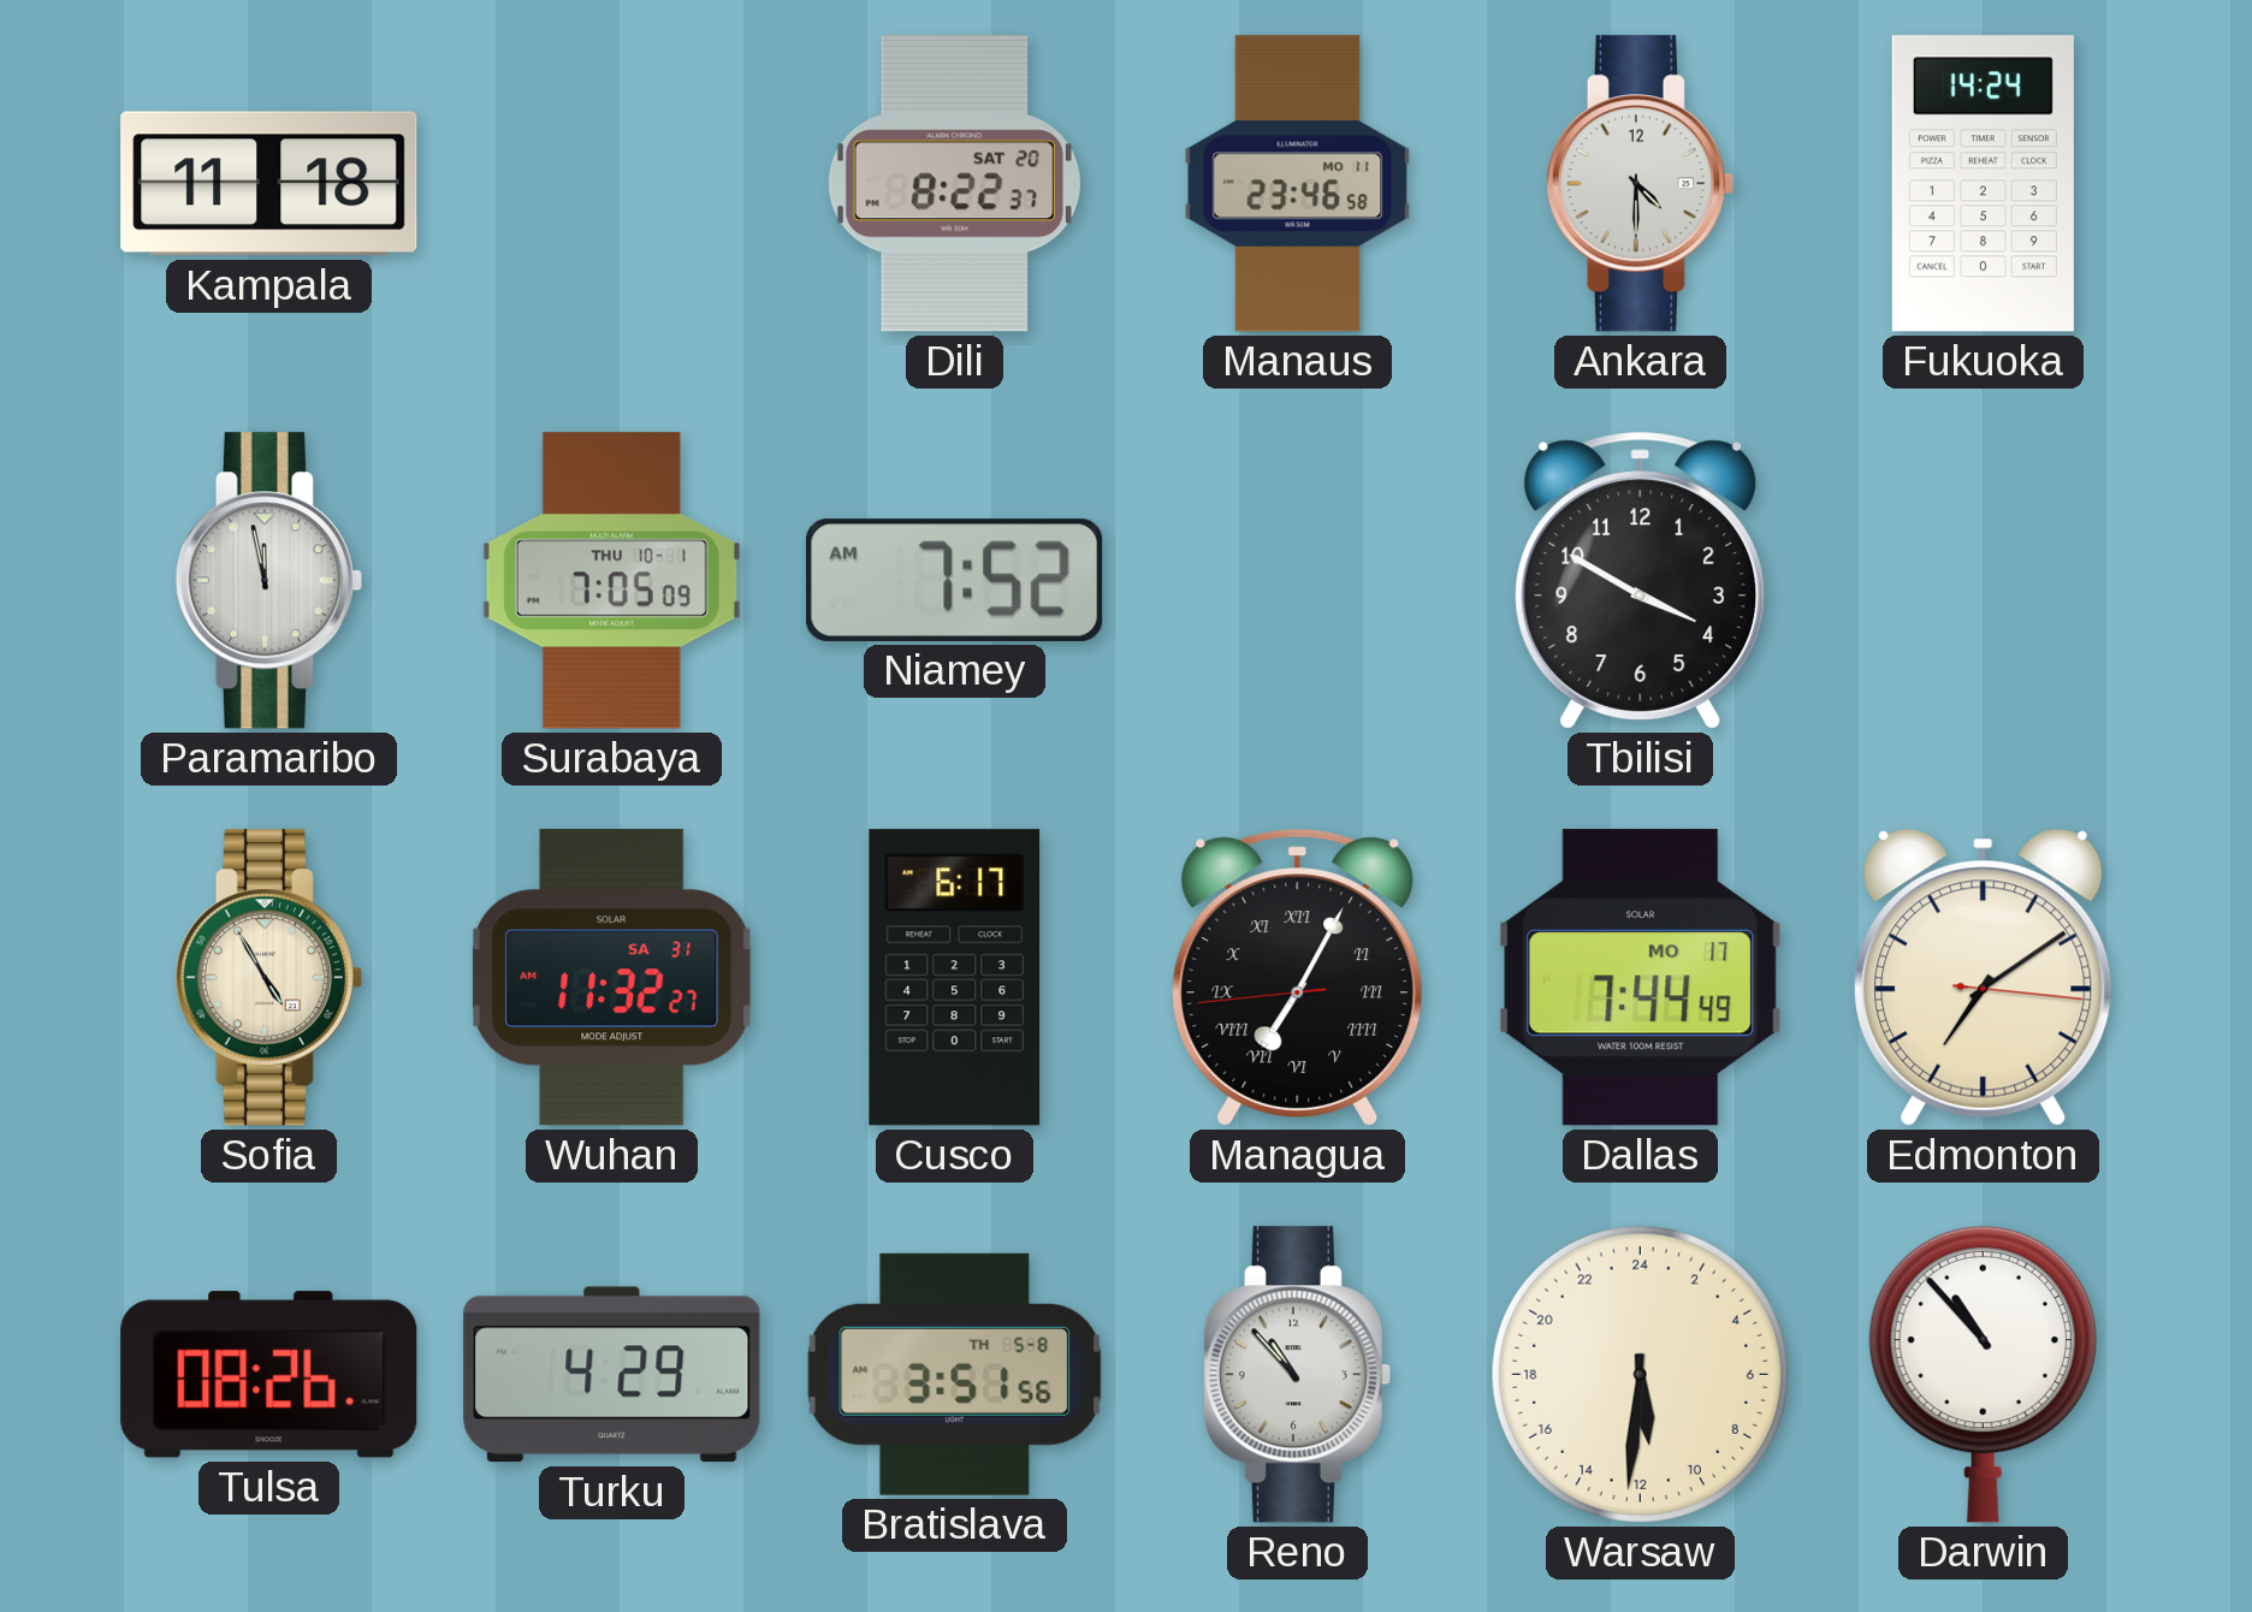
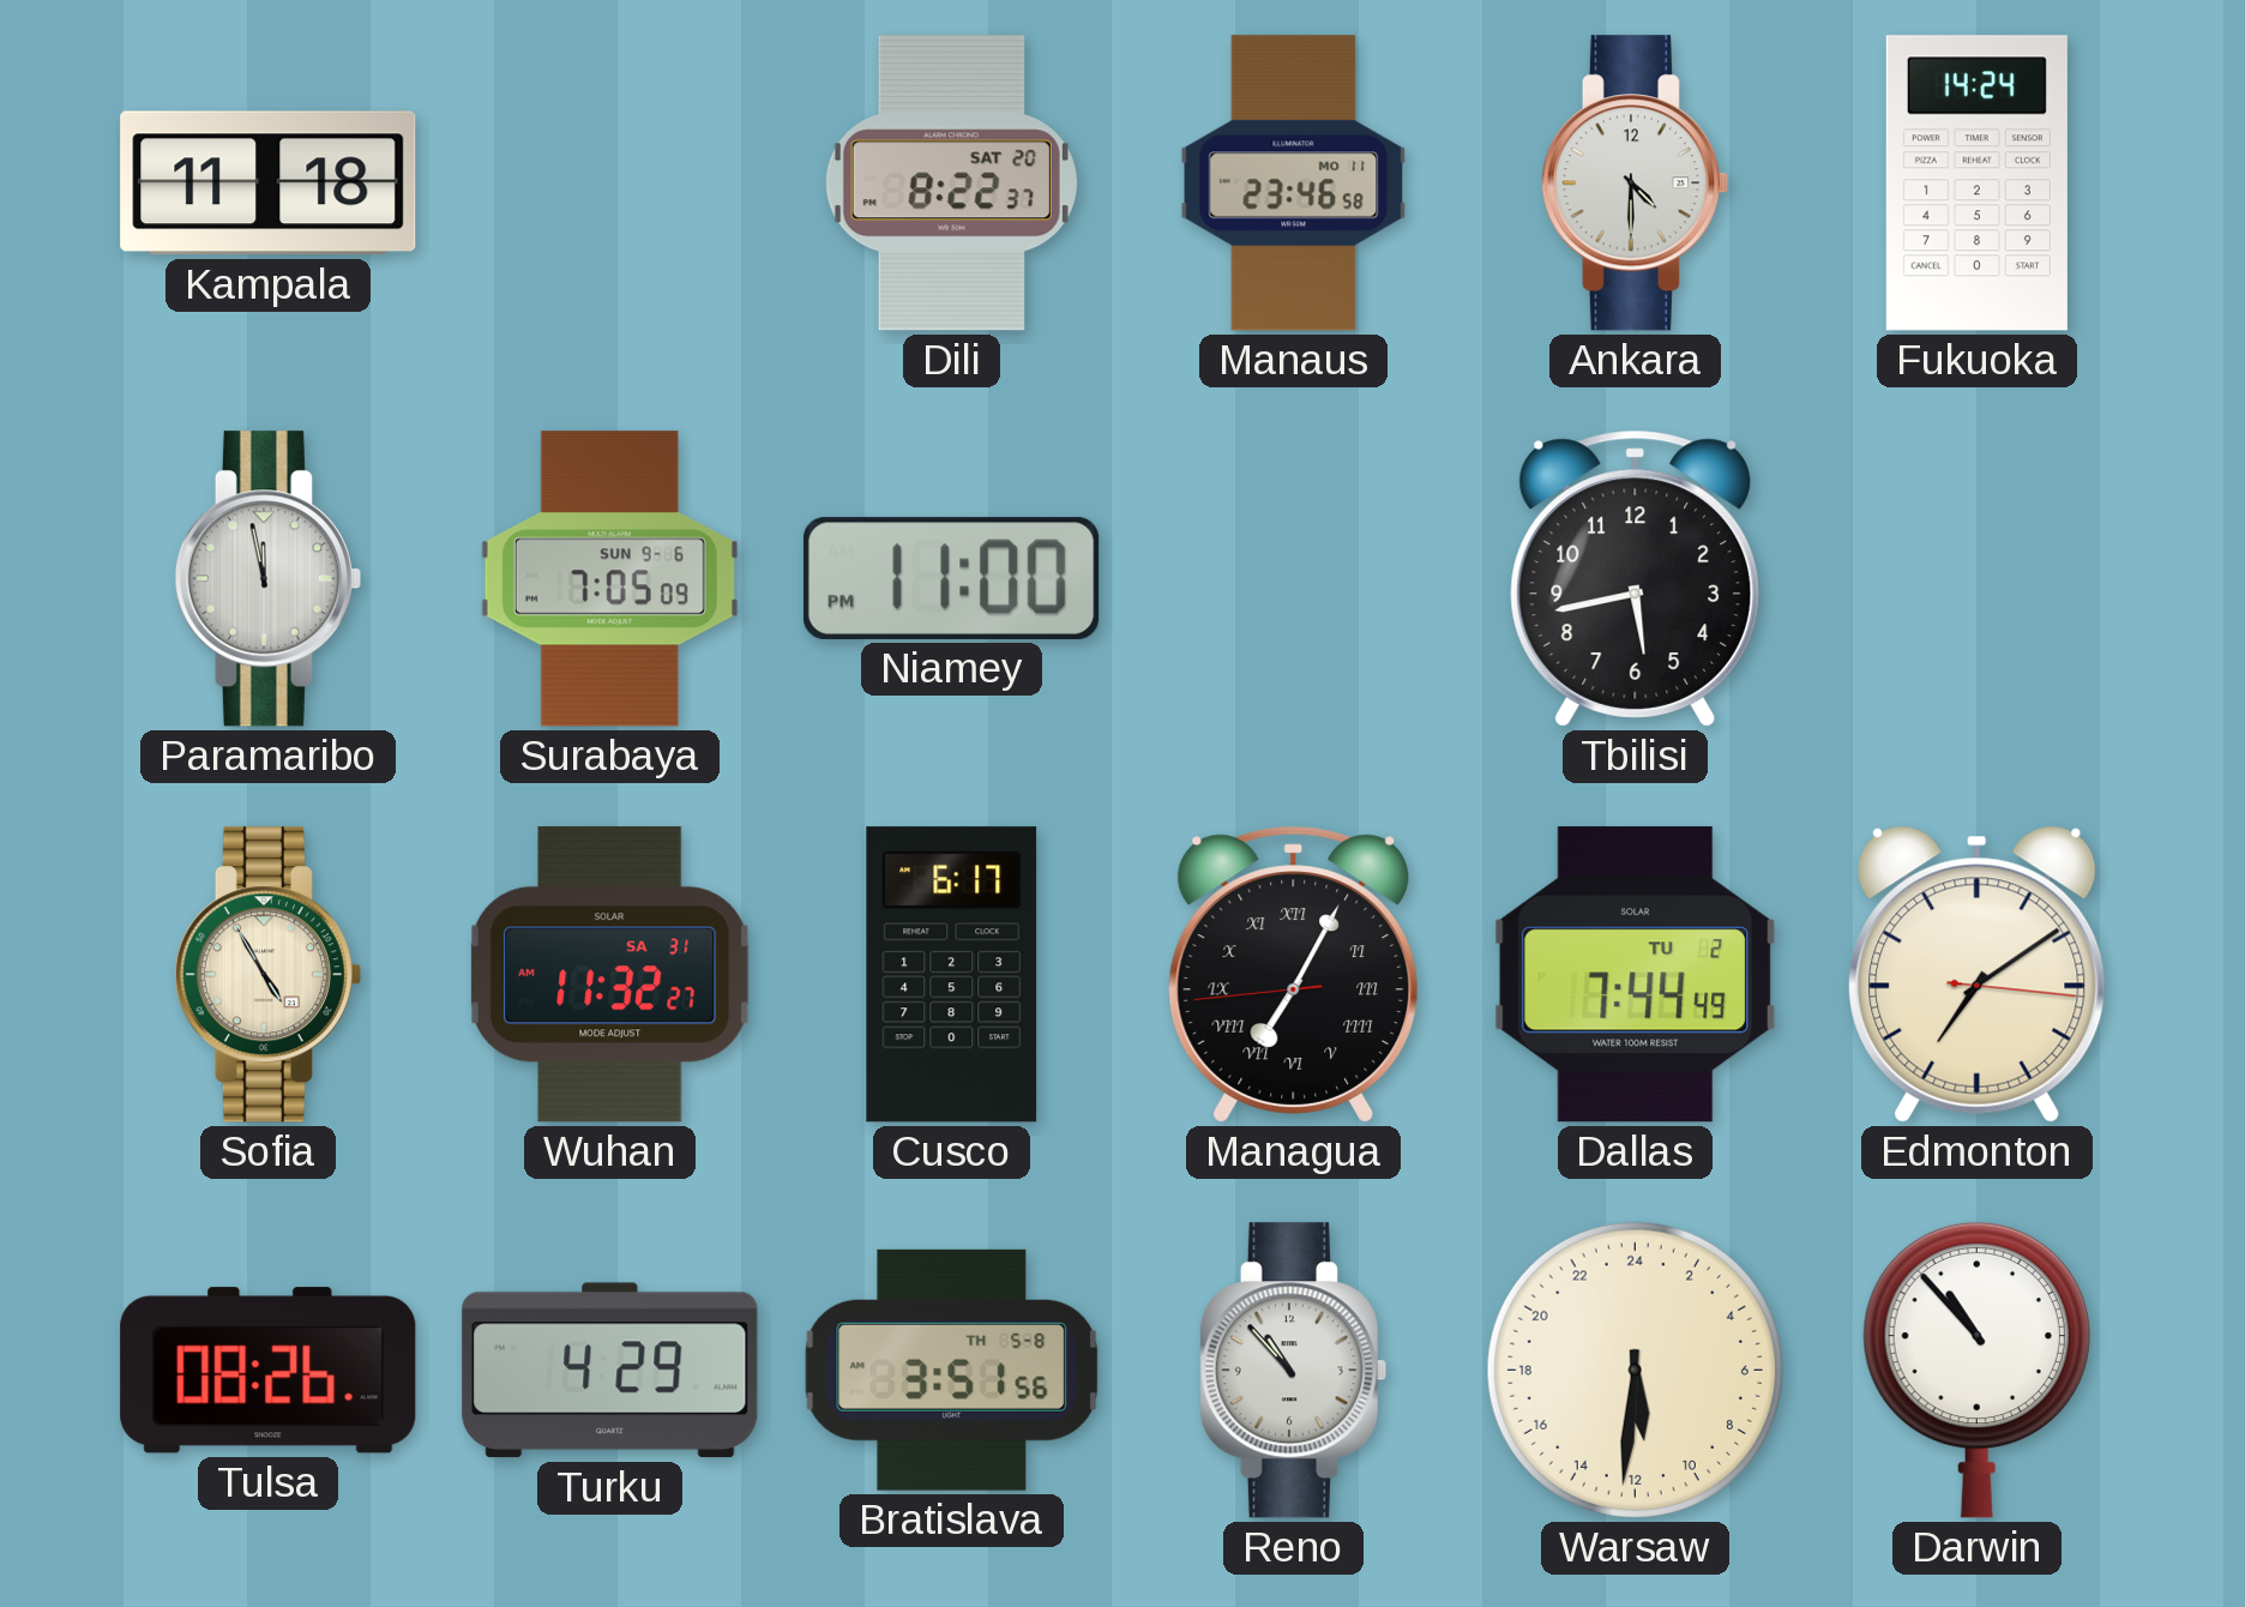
Surabaya date: THU 10-1 -> SUN 9-6
Niamey: 7:52 -> 11:00
Tbilisi: 3:50 -> 5:43
Dallas date: MO 17 -> TU 2
